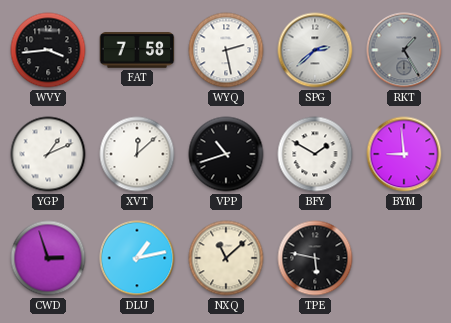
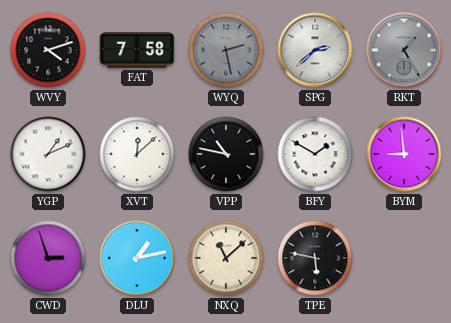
WVY: 3:44 -> 4:12
WYQ dial: white -> grey
VPP: 10:42 -> 10:47
